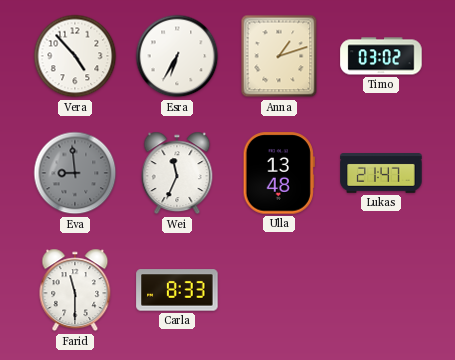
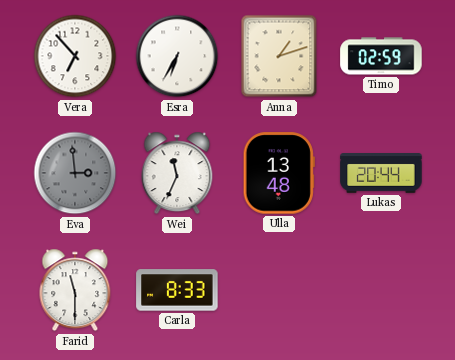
Vera: 4:53 -> 6:53
Timo: 03:02 -> 02:59
Eva: 8:59 -> 2:59
Lukas: 21:47 -> 20:44
